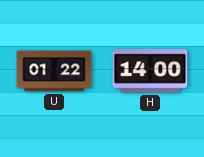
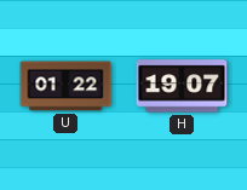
H: 14:00 -> 19:07
